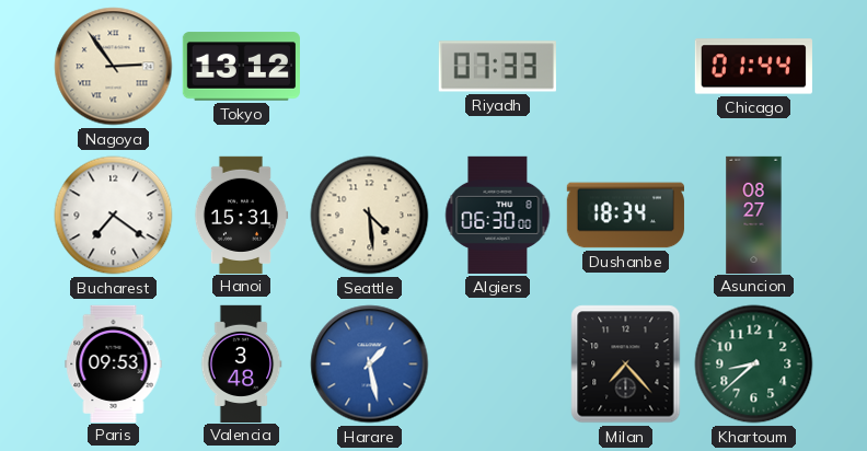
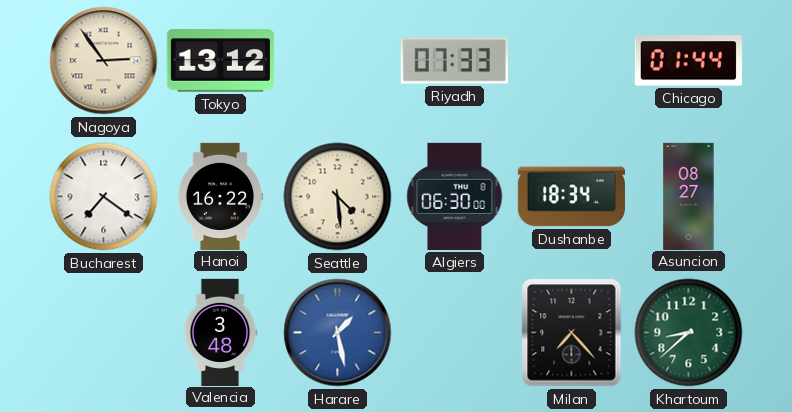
Hanoi: 15:31 -> 16:22
Paris: 09:53 -> none
